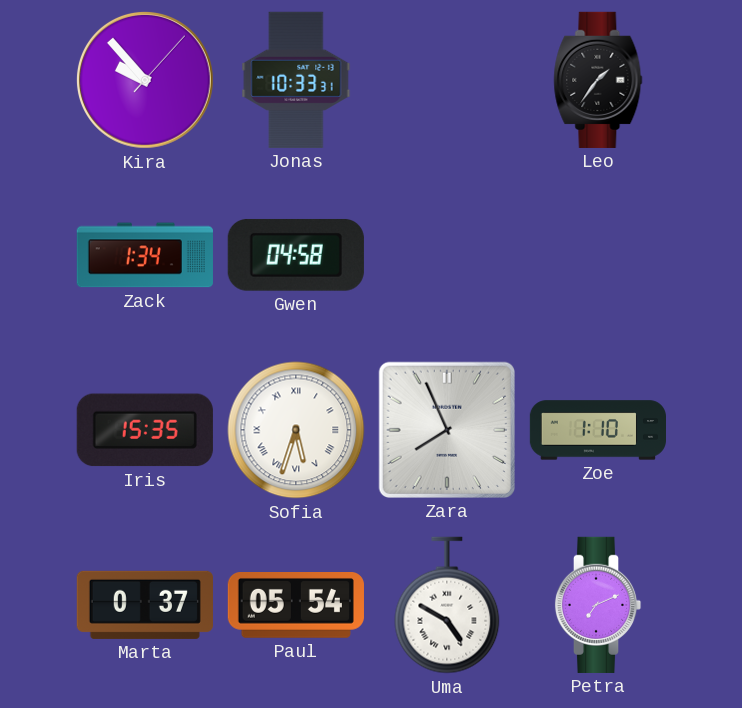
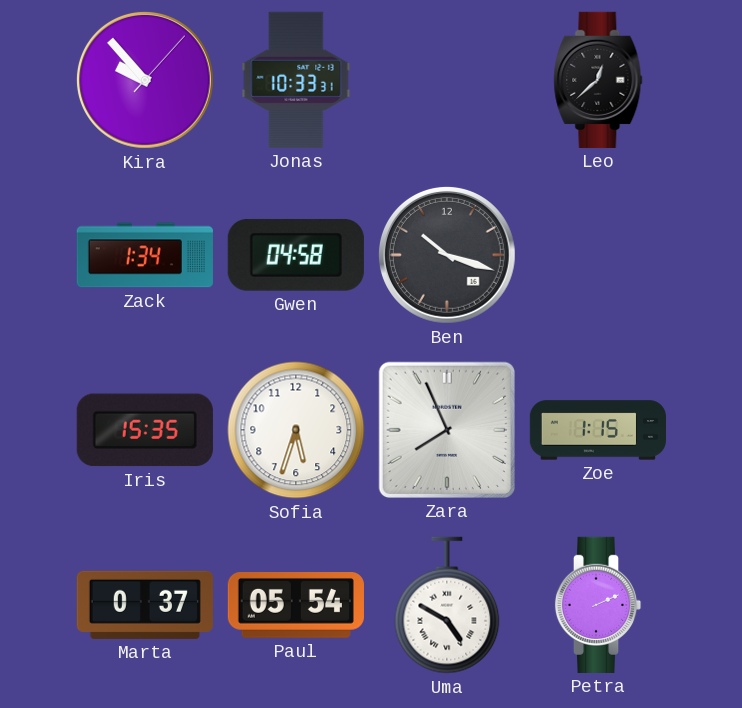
Leo: 1:36 -> 12:38
Ben: none -> 10:18
Sofia numerals: Roman -> Arabic
Zoe: 1:10 -> 1:15
Petra: 7:11 -> 2:11
